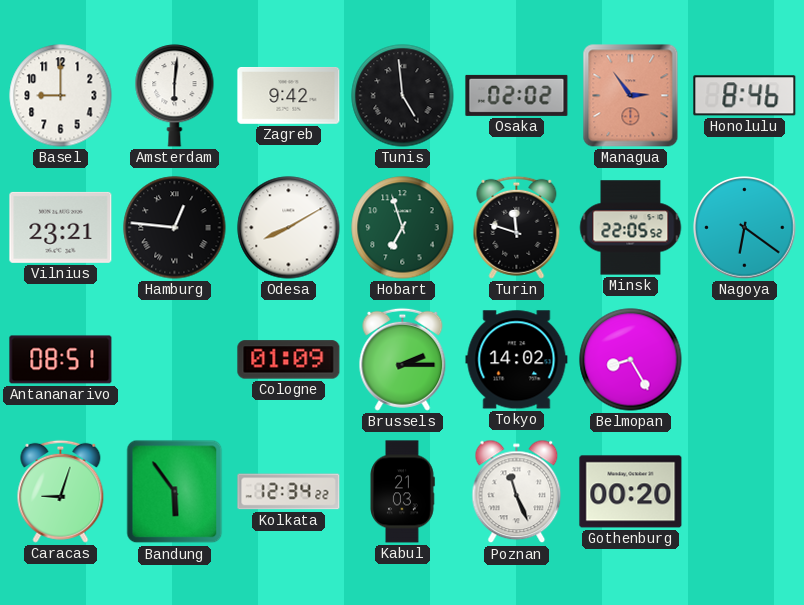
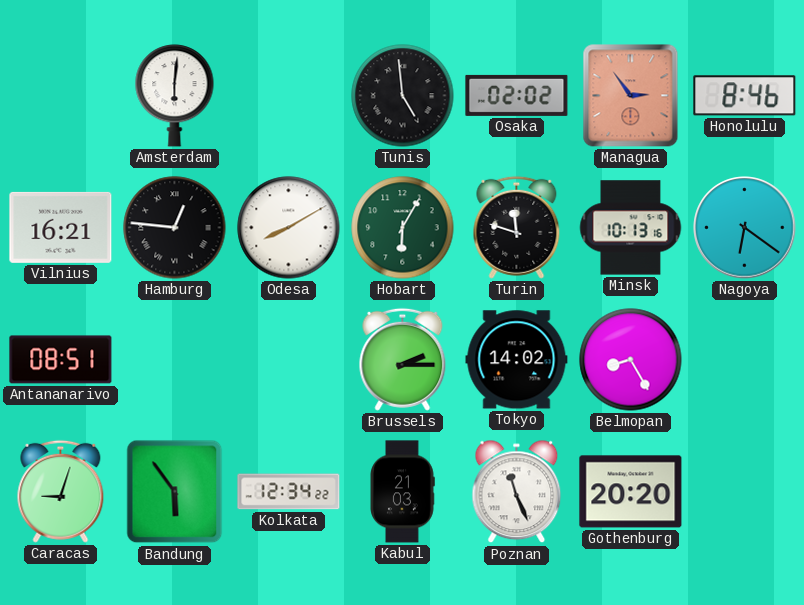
Basel: 9:00 -> none
Zagreb: 9:42 -> none
Vilnius: 23:21 -> 16:21
Hobart: 6:57 -> 6:05
Minsk: 22:05 -> 10:13
Cologne: 01:09 -> none
Gothenburg: 00:20 -> 20:20
